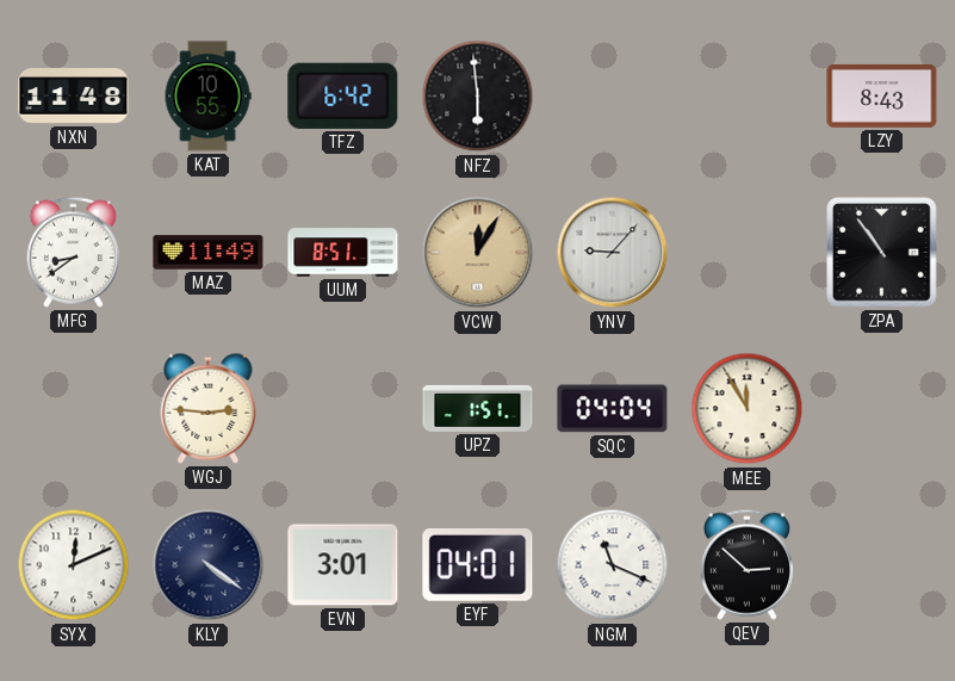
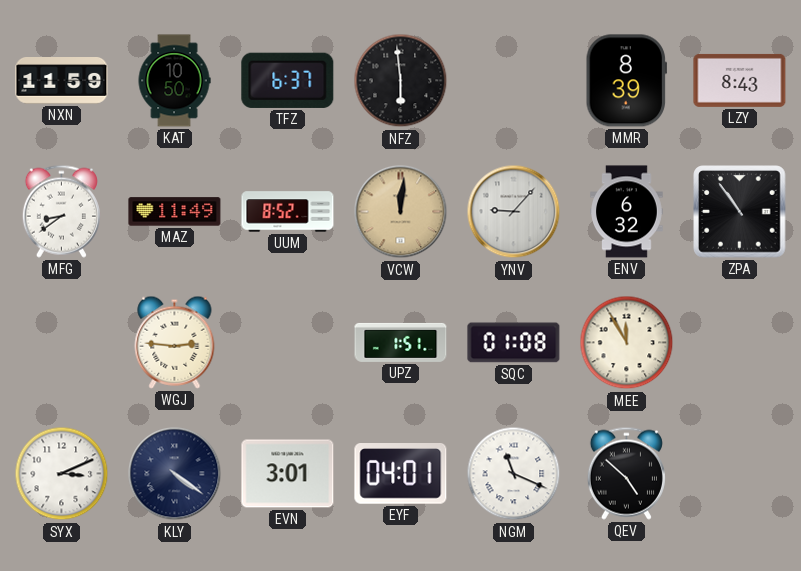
NXN: 11:48 -> 11:59
KAT: 10:55 -> 10:50
TFZ: 6:42 -> 6:37
MMR: none -> 8:39
UUM: 8:51 -> 8:52
VCW: 12:05 -> 12:01
ENV: none -> 6:32
SQC: 04:04 -> 01:08
SYX: 12:11 -> 3:11
QEV: 2:52 -> 4:52
